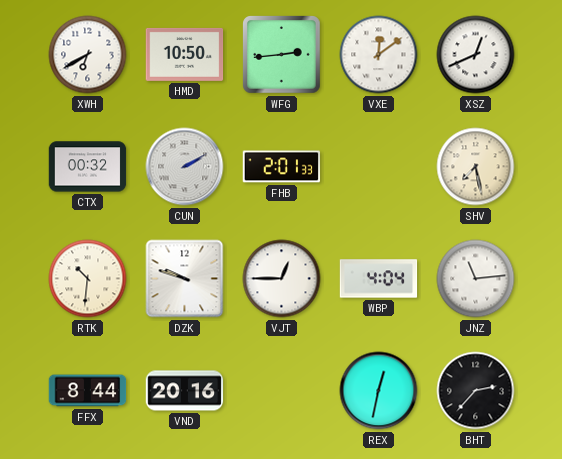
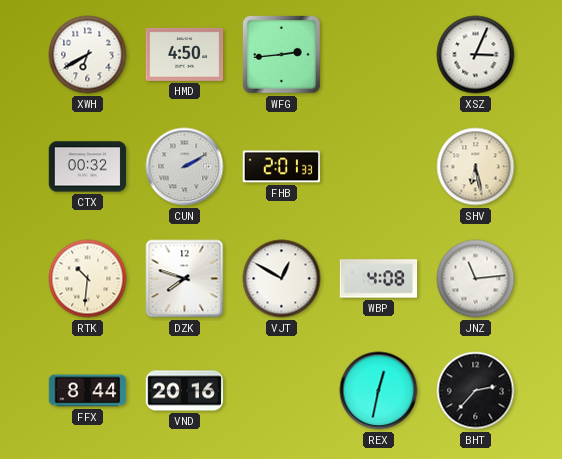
HMD: 10:50 -> 4:50
VXE: 12:09 -> none
XSZ: 12:41 -> 3:04
SHV: 7:28 -> 6:28
DZK: 9:48 -> 7:48
VJT: 12:45 -> 12:50
WBP: 4:04 -> 4:08
